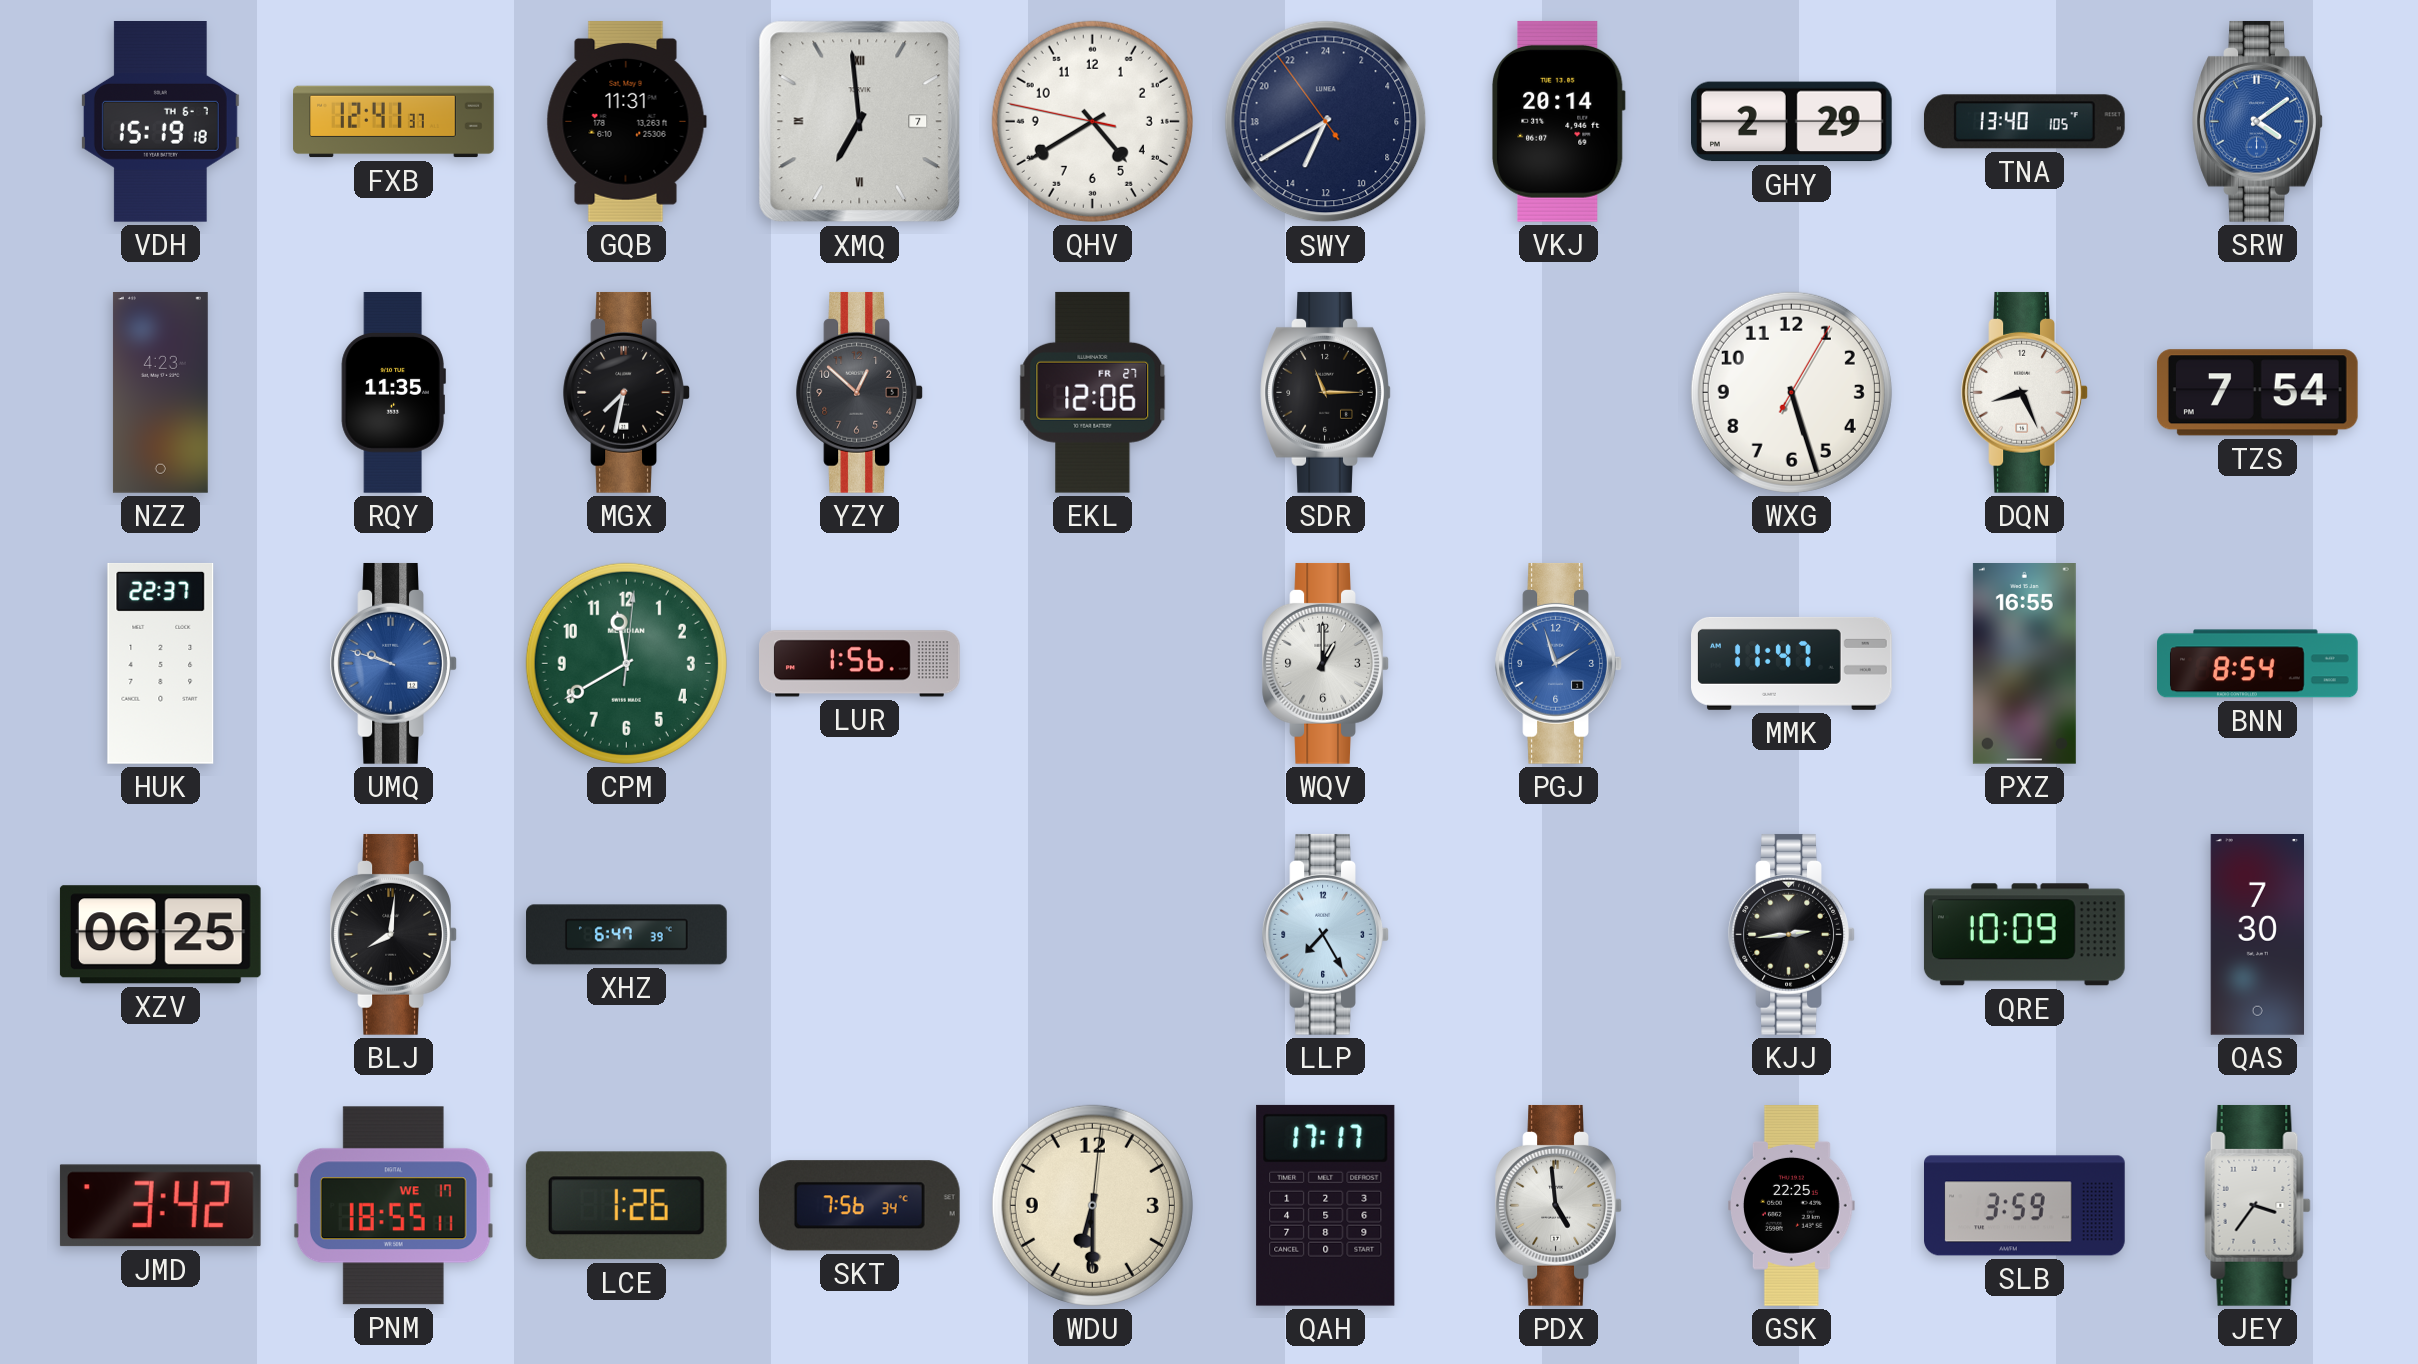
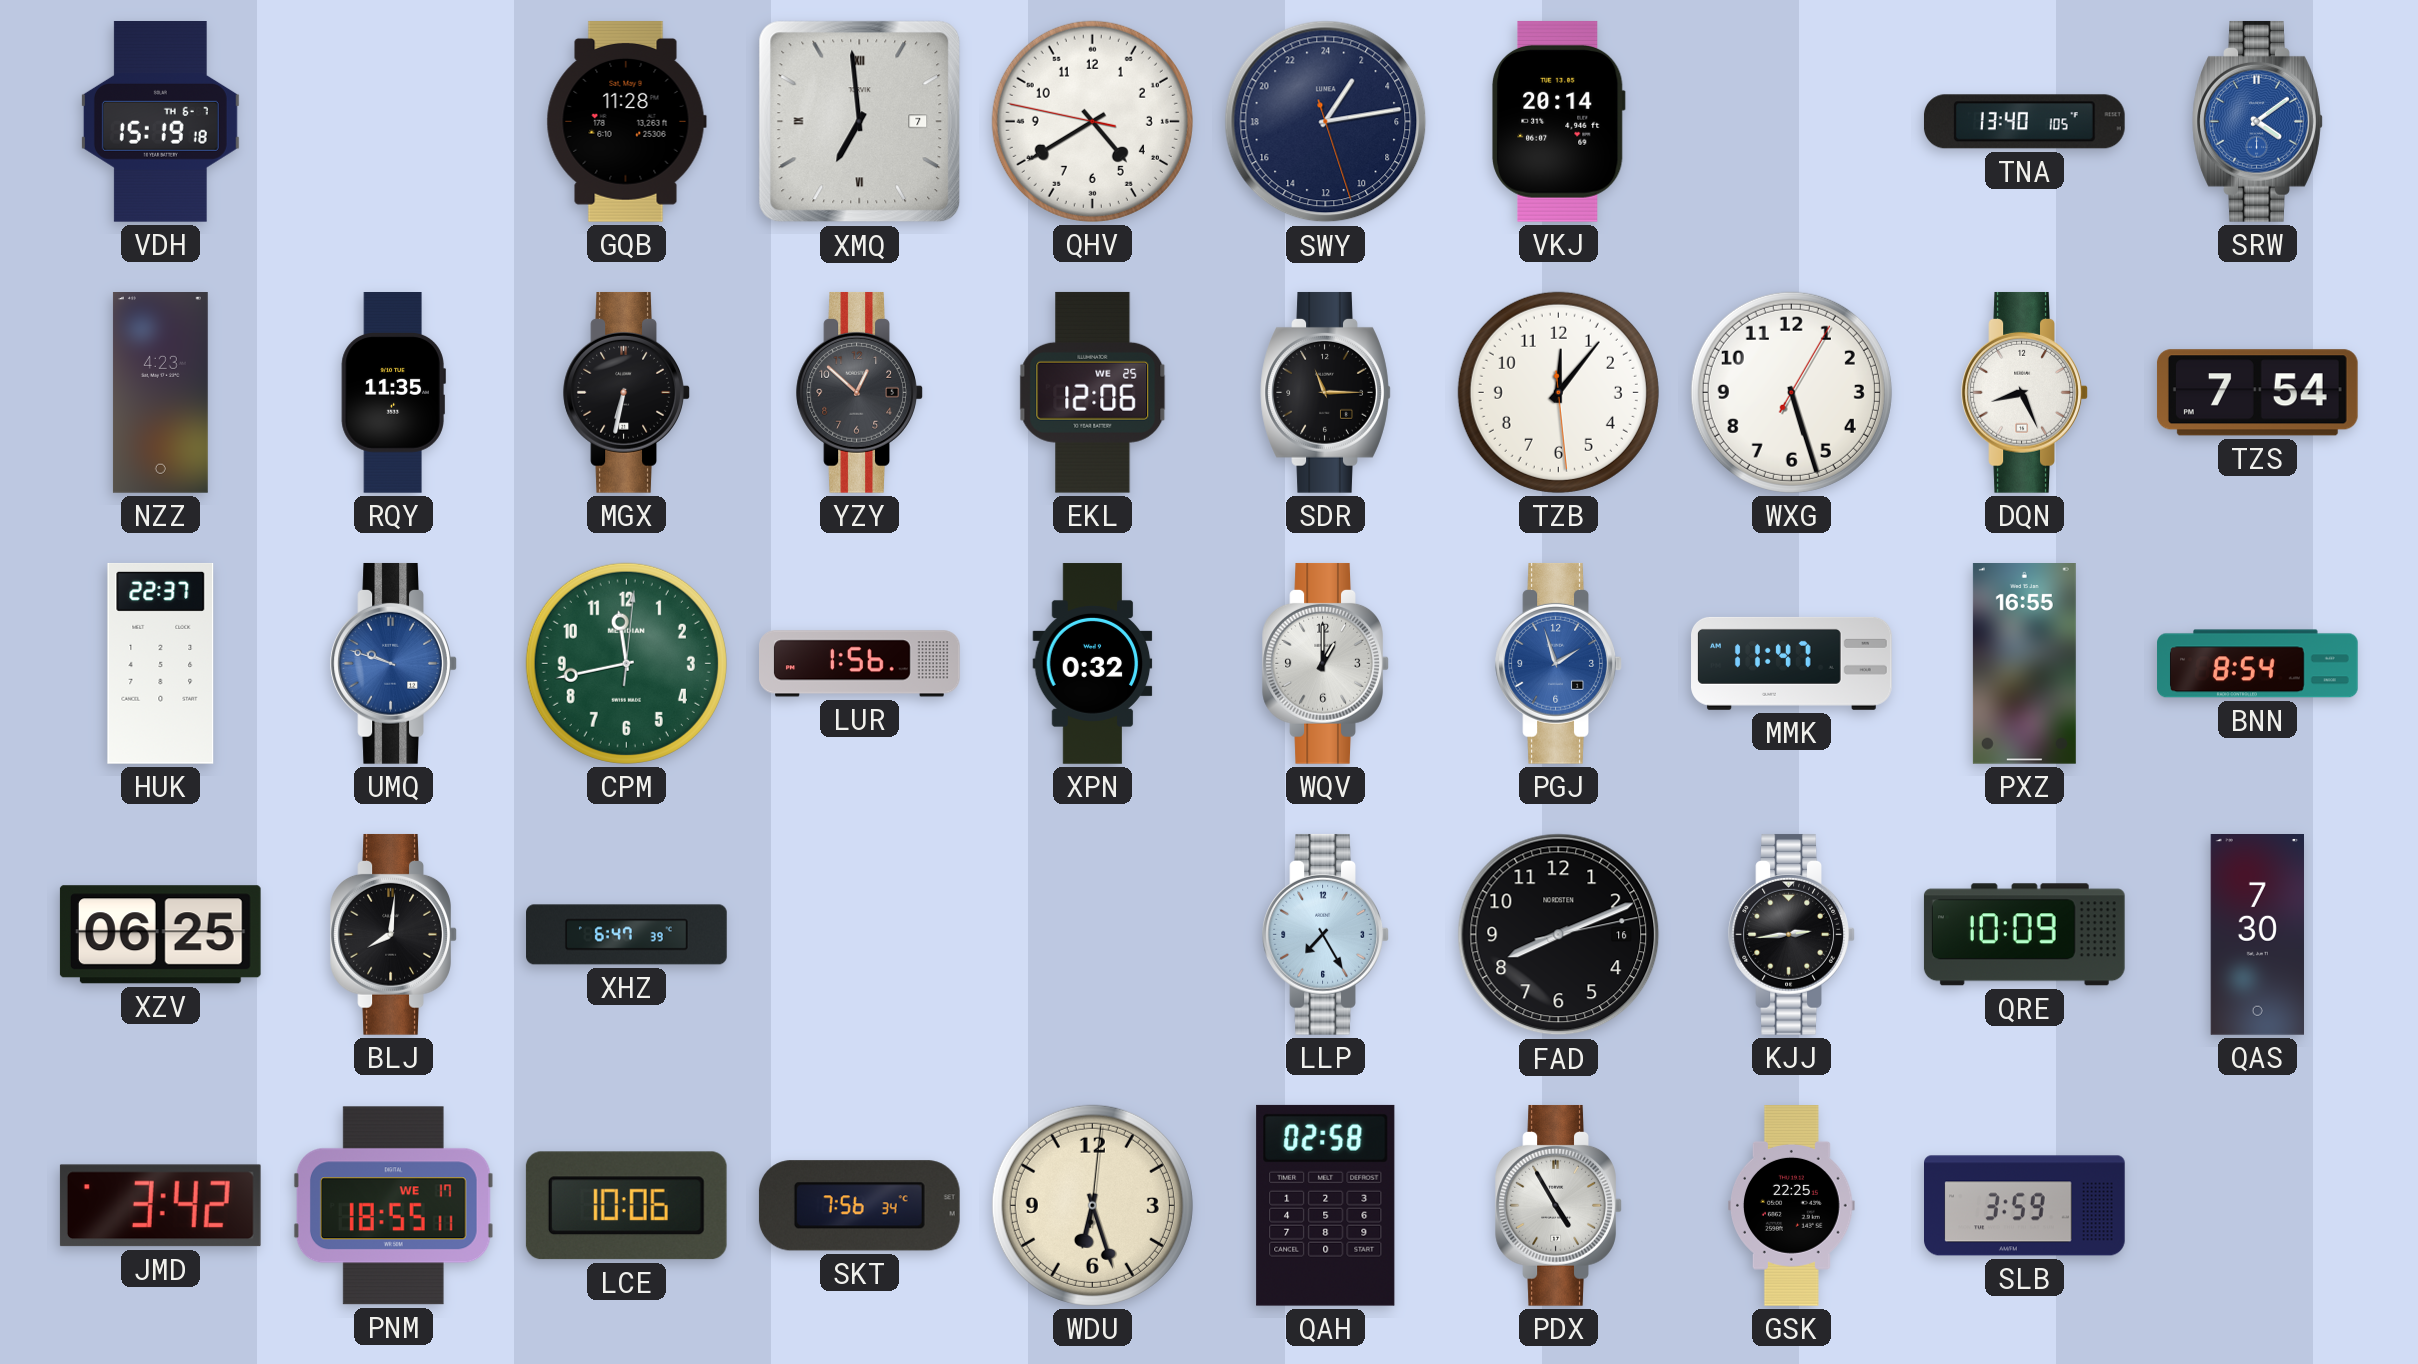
FXB: 12:41 -> none
GQB: 11:31 -> 11:28
SWY: 13:39 -> 2:13
GHY: 2:29 -> none
MGX: 7:32 -> 6:32
EKL date: FR 27 -> WE 25
TZB: none -> 12:06
CPM: 11:40 -> 11:43
XPN: none -> 0:32
FAD: none -> 8:11
LCE: 1:26 -> 10:06
WDU: 6:30 -> 6:27
QAH: 17:17 -> 02:58
PDX: 4:59 -> 4:55
JEY: 3:36 -> none
